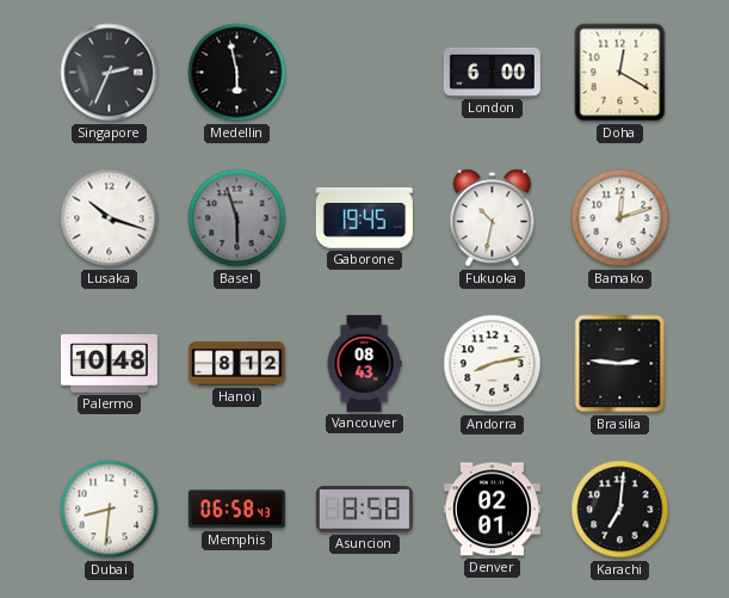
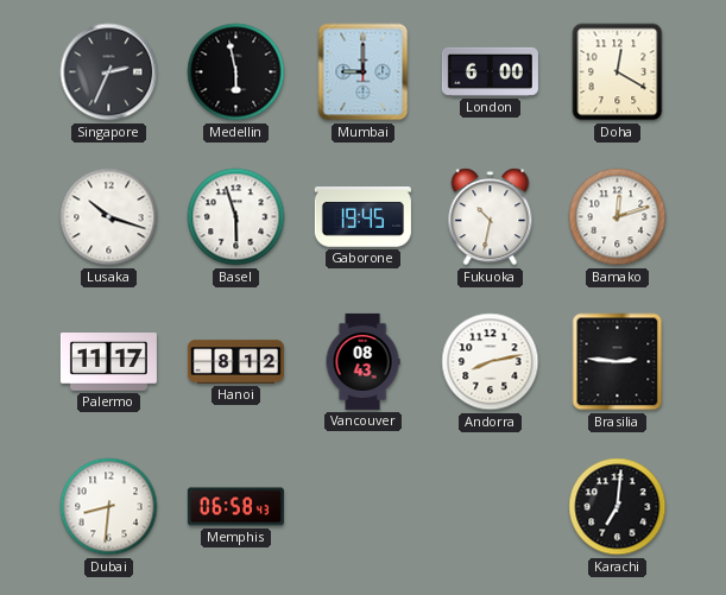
Mumbai: none -> 9:00
Basel dial: grey -> white
Palermo: 10:48 -> 11:17
Asuncion: 8:58 -> none
Denver: 02:01 -> none
